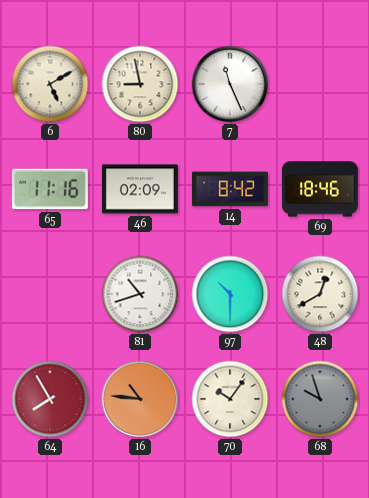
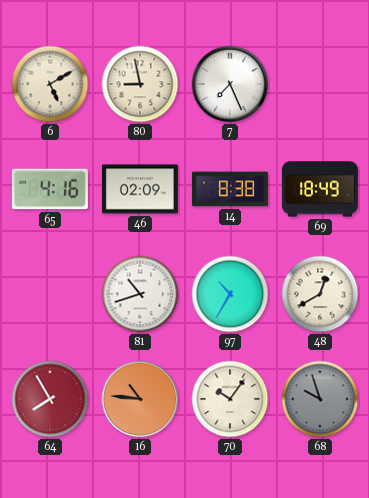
7: 11:26 -> 7:26
65: 11:16 -> 4:16
14: 8:42 -> 8:38
69: 18:46 -> 18:49
97: 10:30 -> 10:35
